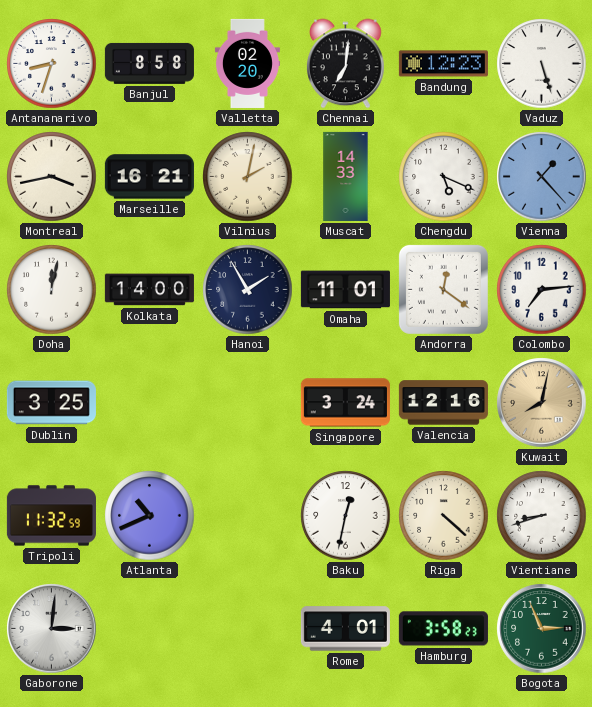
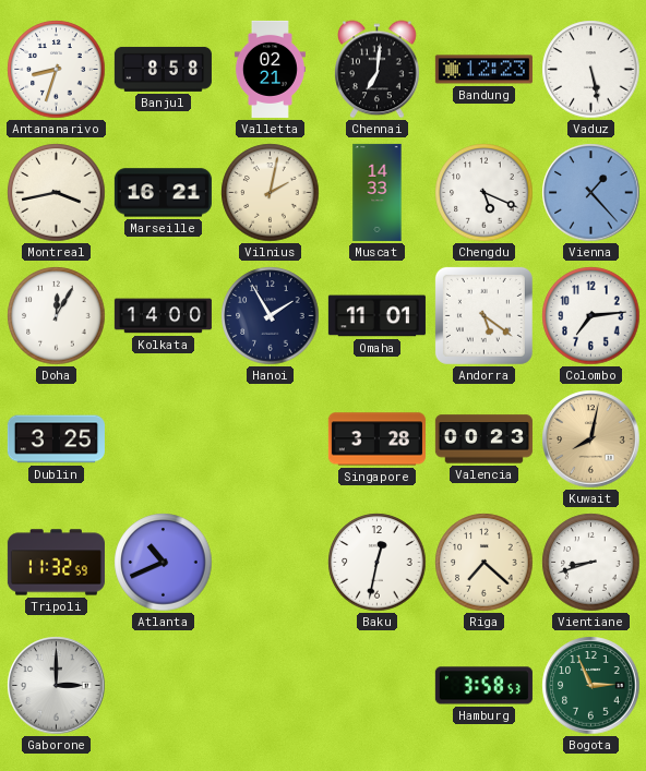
Valletta: 02:20 -> 02:21
Vaduz: 5:27 -> 5:28
Doha: 12:02 -> 12:05
Andorra: 12:21 -> 5:21
Singapore: 3:24 -> 3:28
Valencia: 12:16 -> 00:23
Riga: 4:22 -> 7:22
Gaborone: 3:01 -> 3:00
Rome: 4:01 -> none
Hamburg: 3:58:23 -> 3:58:53
